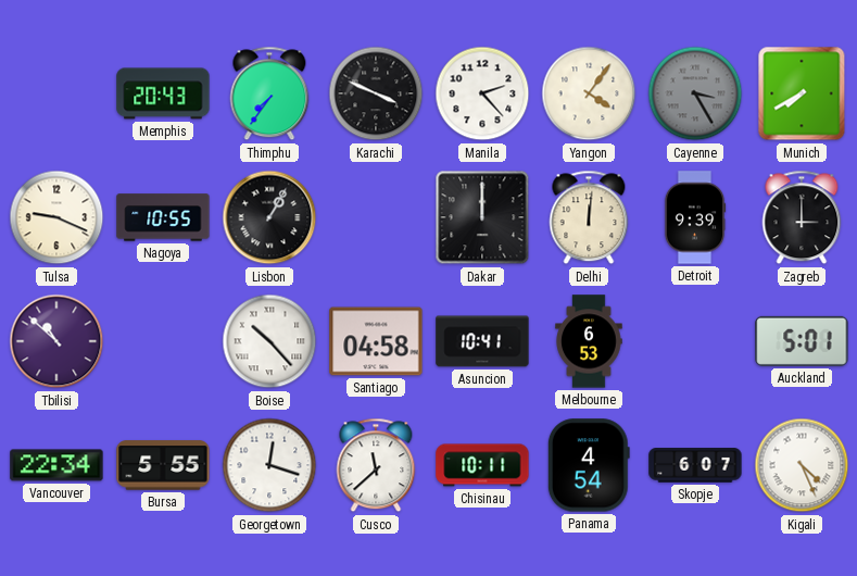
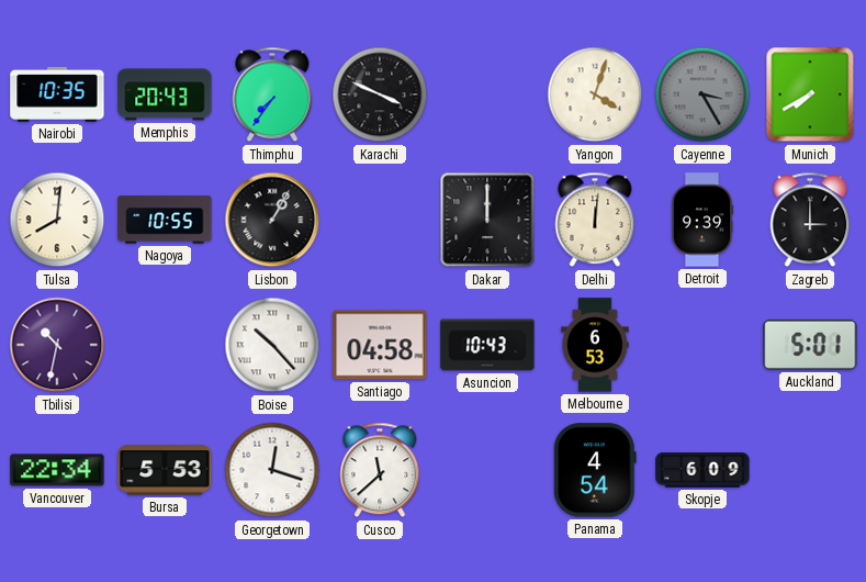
Nairobi: none -> 10:35
Manila: 2:23 -> none
Yangon: 4:06 -> 4:03
Tulsa: 9:19 -> 8:01
Tbilisi: 10:52 -> 10:32
Asuncion: 10:41 -> 10:43
Bursa: 5:55 -> 5:53
Chisinau: 10:11 -> none
Skopje: 6:07 -> 6:09
Kigali: 4:26 -> none
